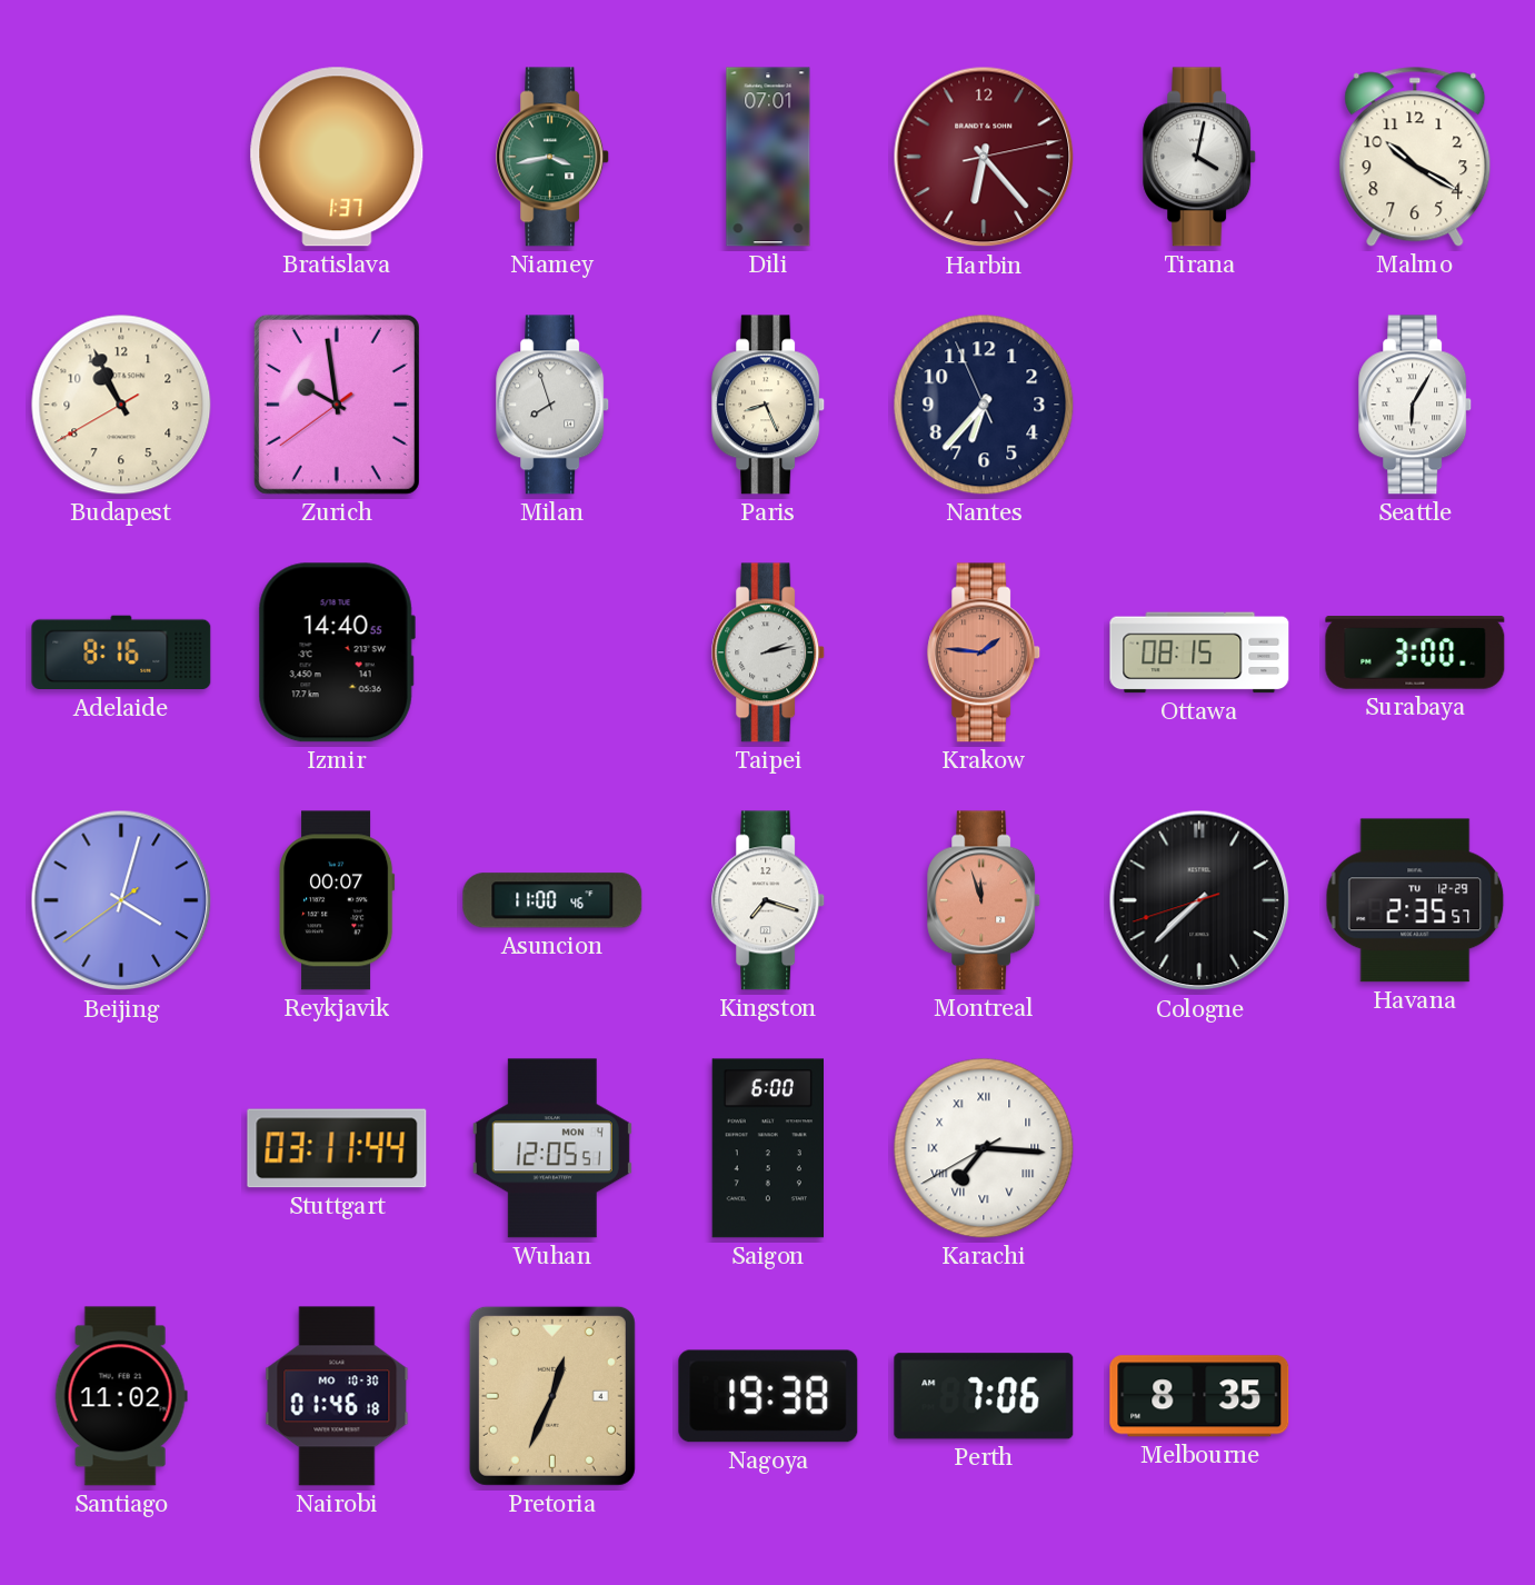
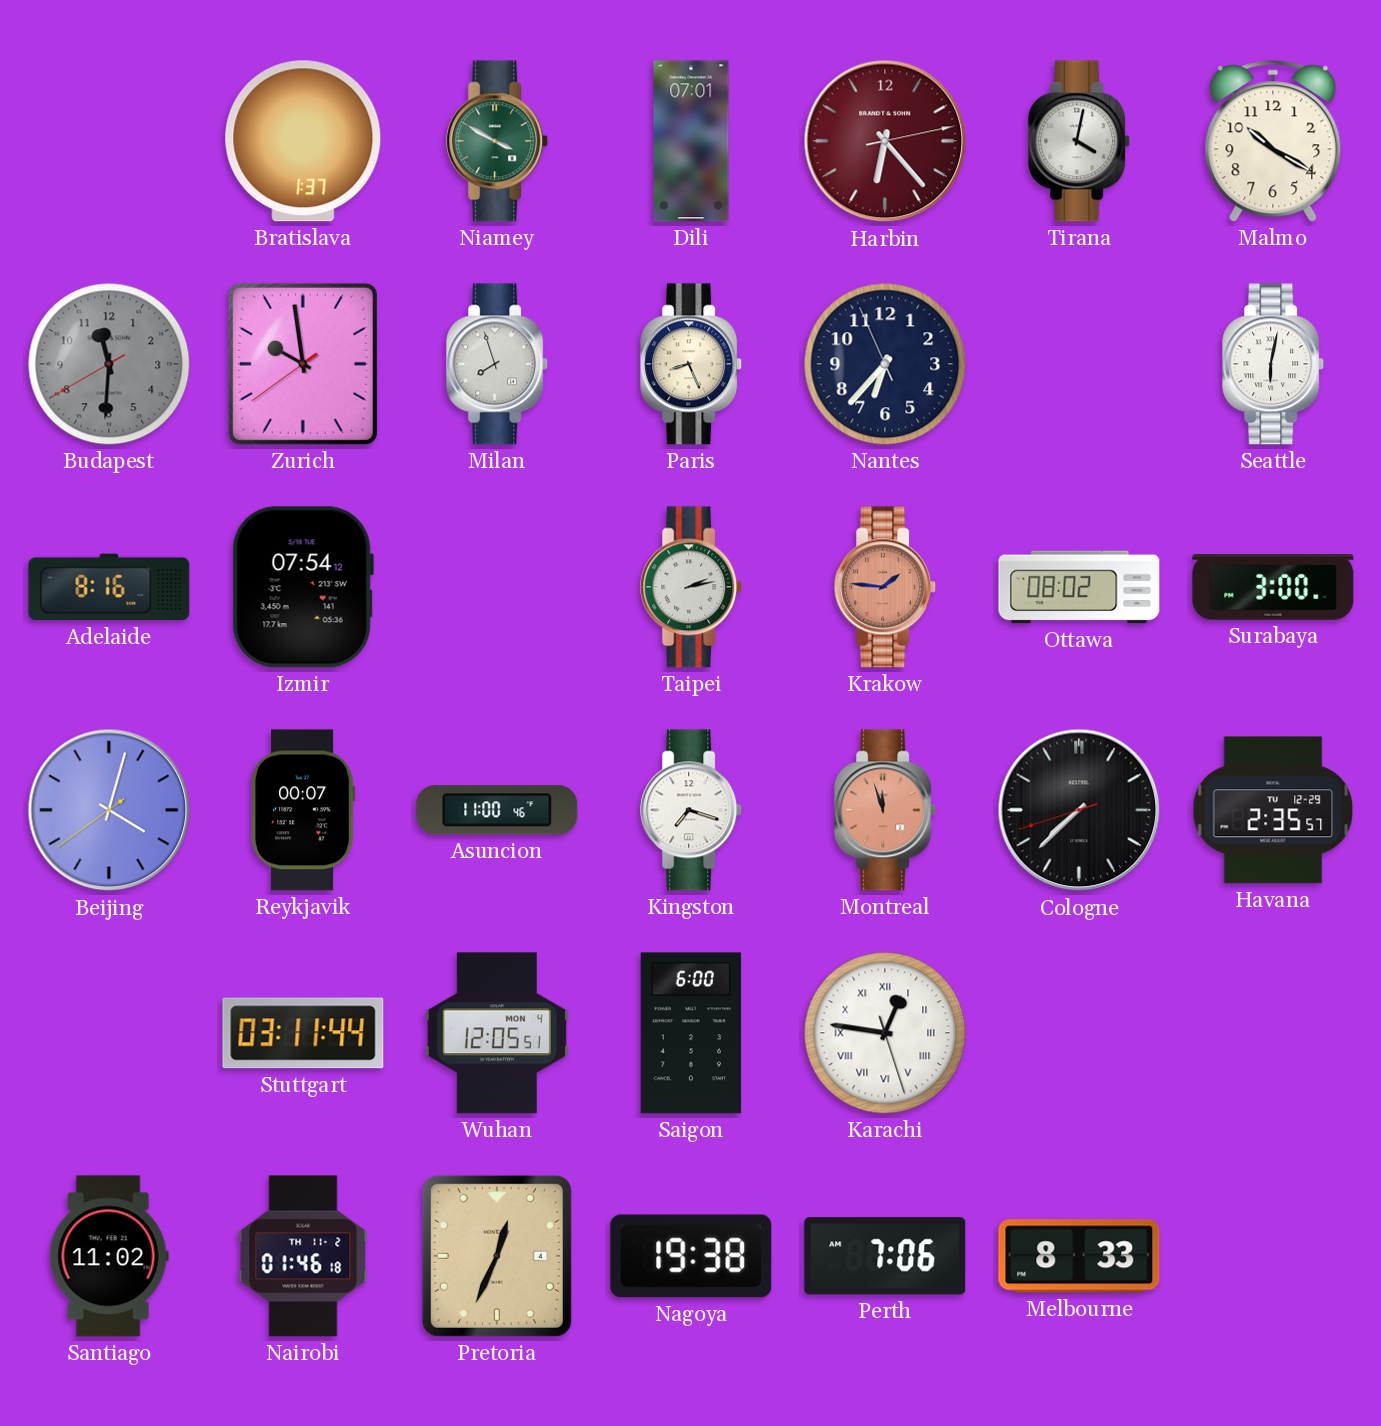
Niamey: 3:43 -> 3:50
Budapest: 10:55 -> 11:30
Budapest dial: cream -> grey
Seattle: 6:05 -> 6:02
Izmir: 14:40 -> 07:54
Ottawa: 08:15 -> 08:02
Karachi: 7:15 -> 12:46
Nairobi date: MO 10-30 -> TH 11-2
Melbourne: 8:35 -> 8:33
